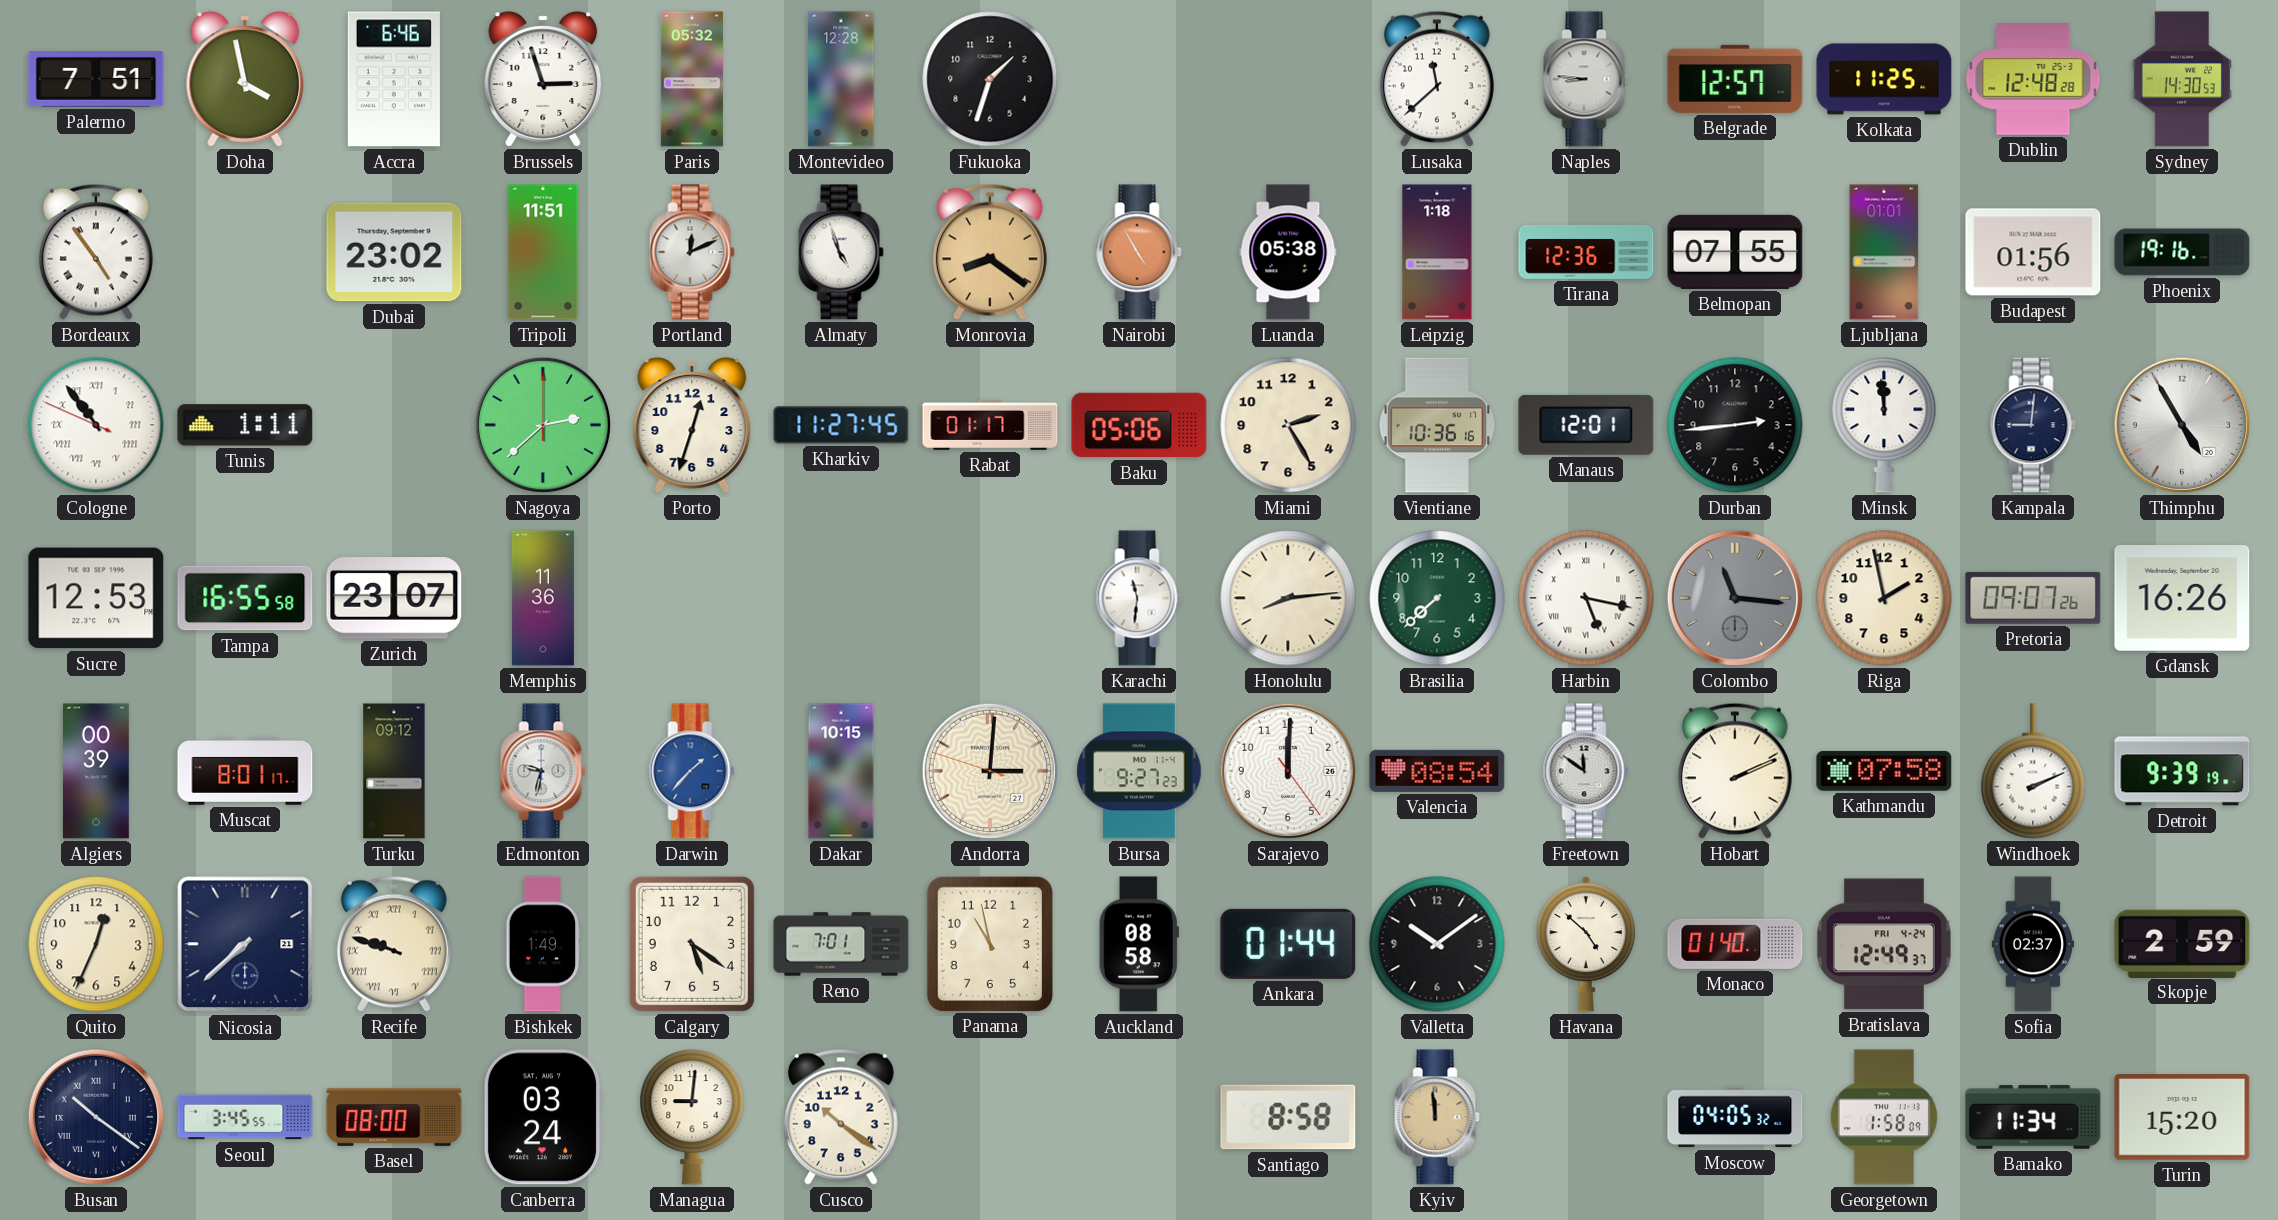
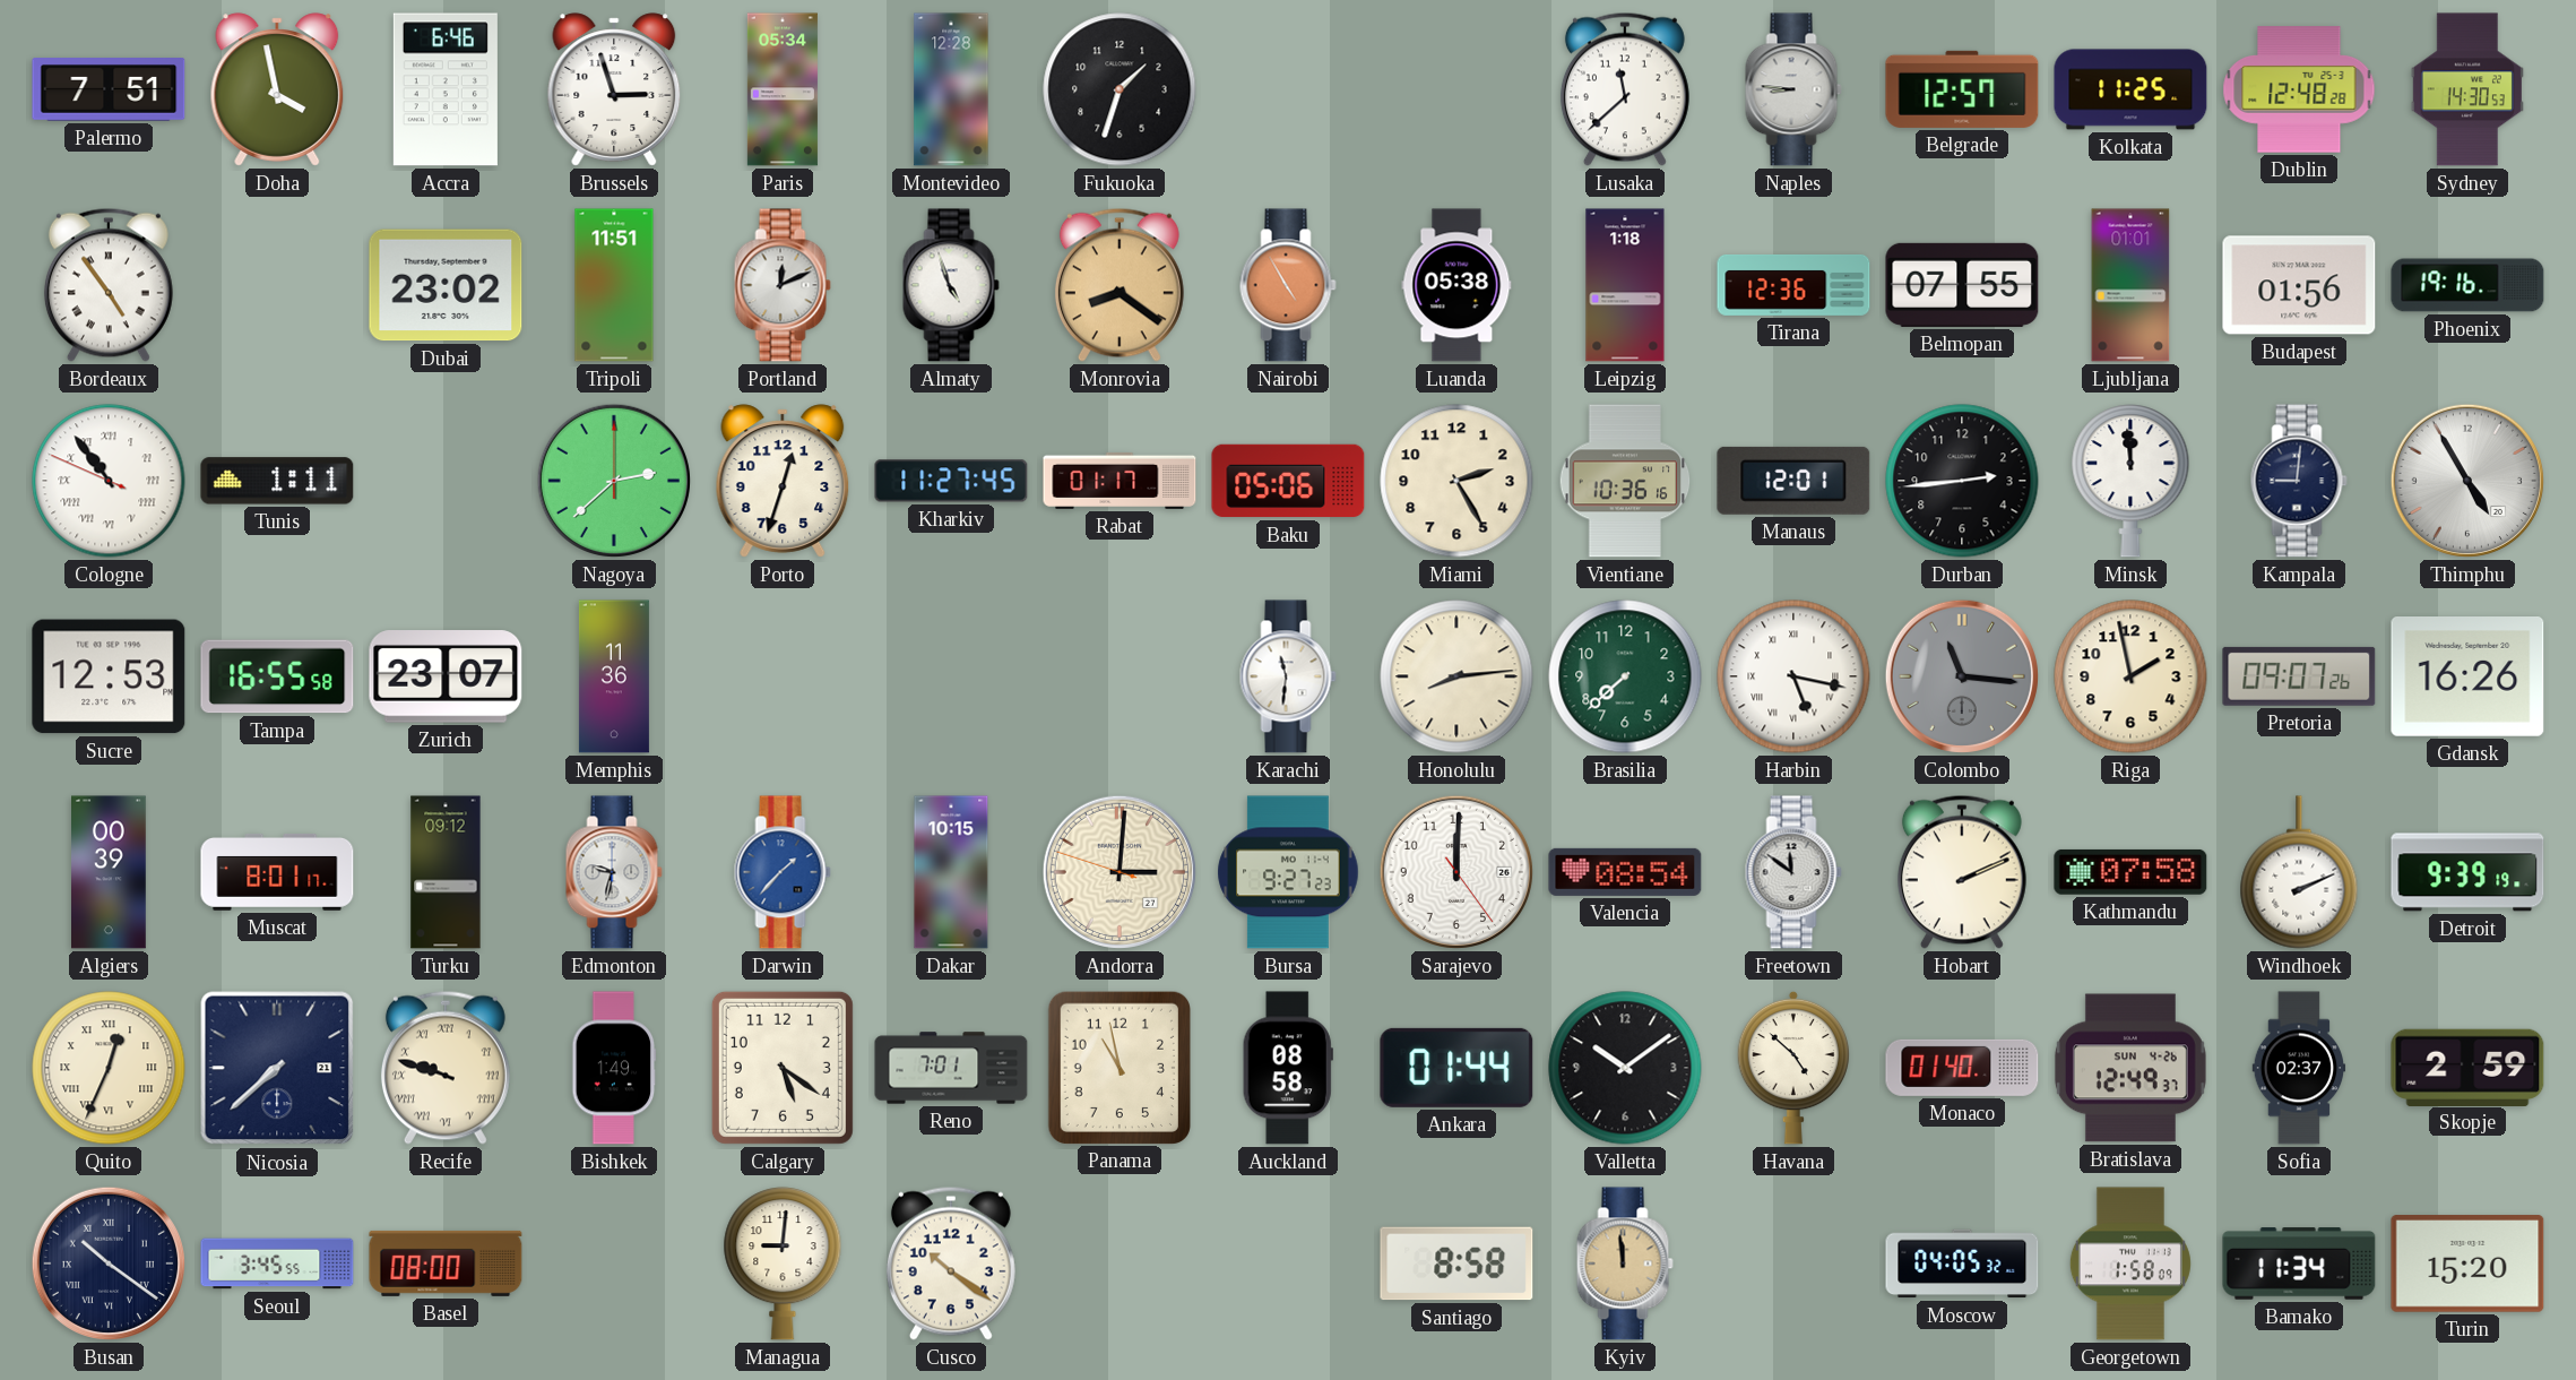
Paris: 05:32 -> 05:34
Quito numerals: Arabic -> Roman
Bratislava date: FRI 4-24 -> SUN 4-26
Canberra: 03:24 -> none
